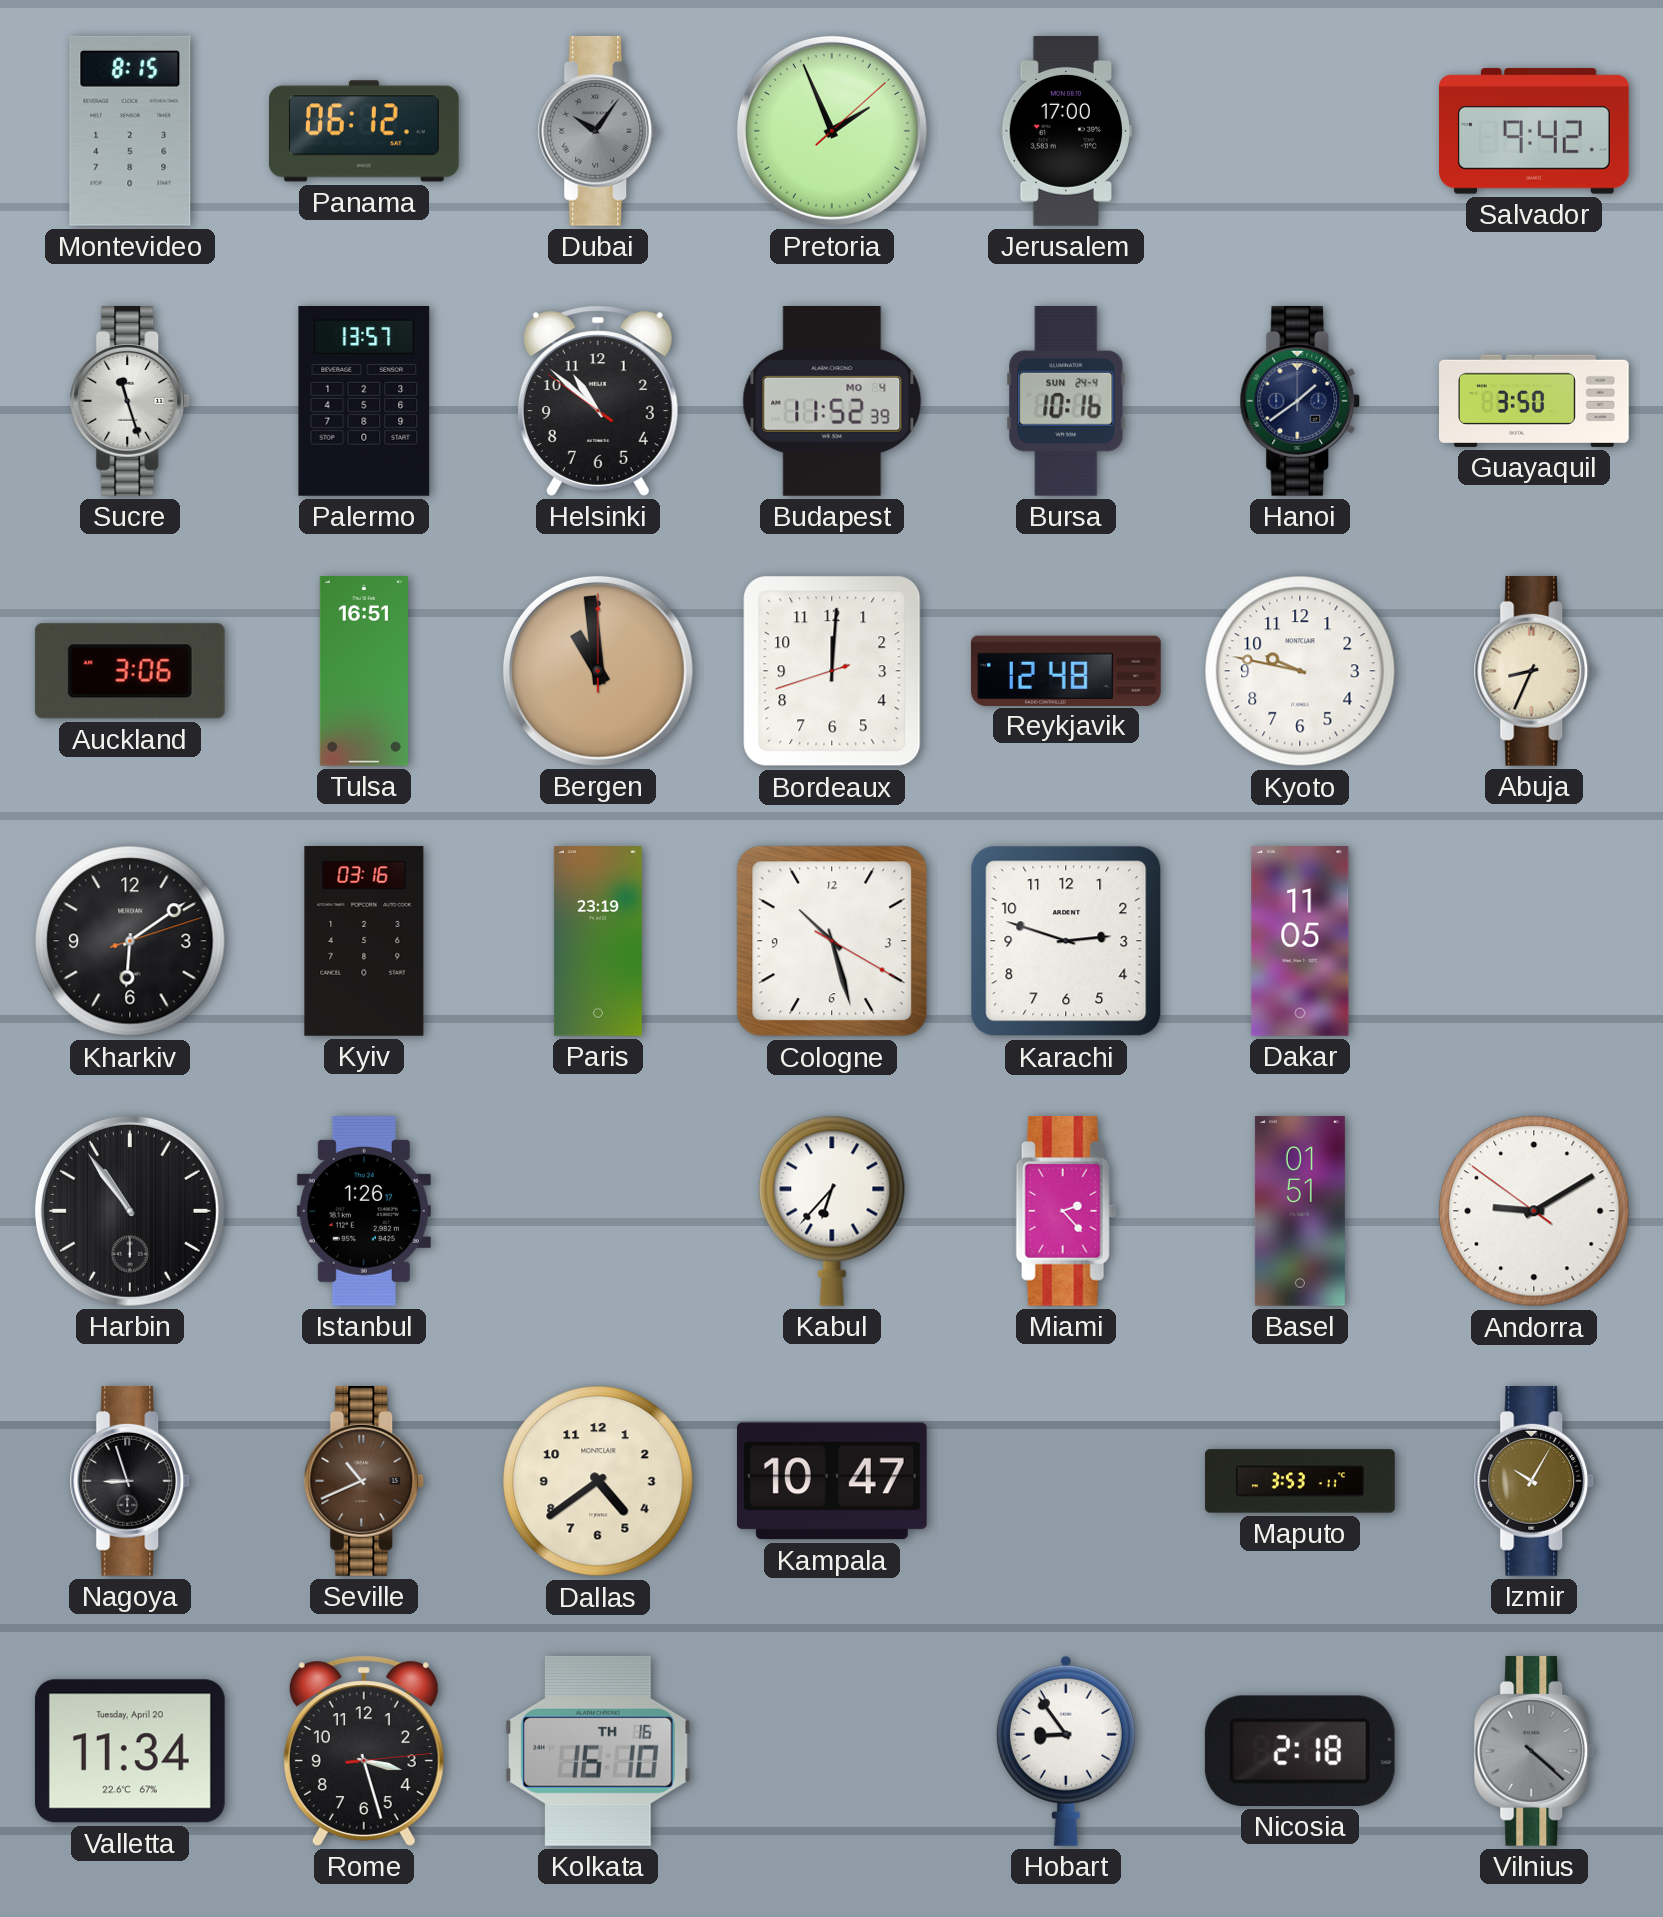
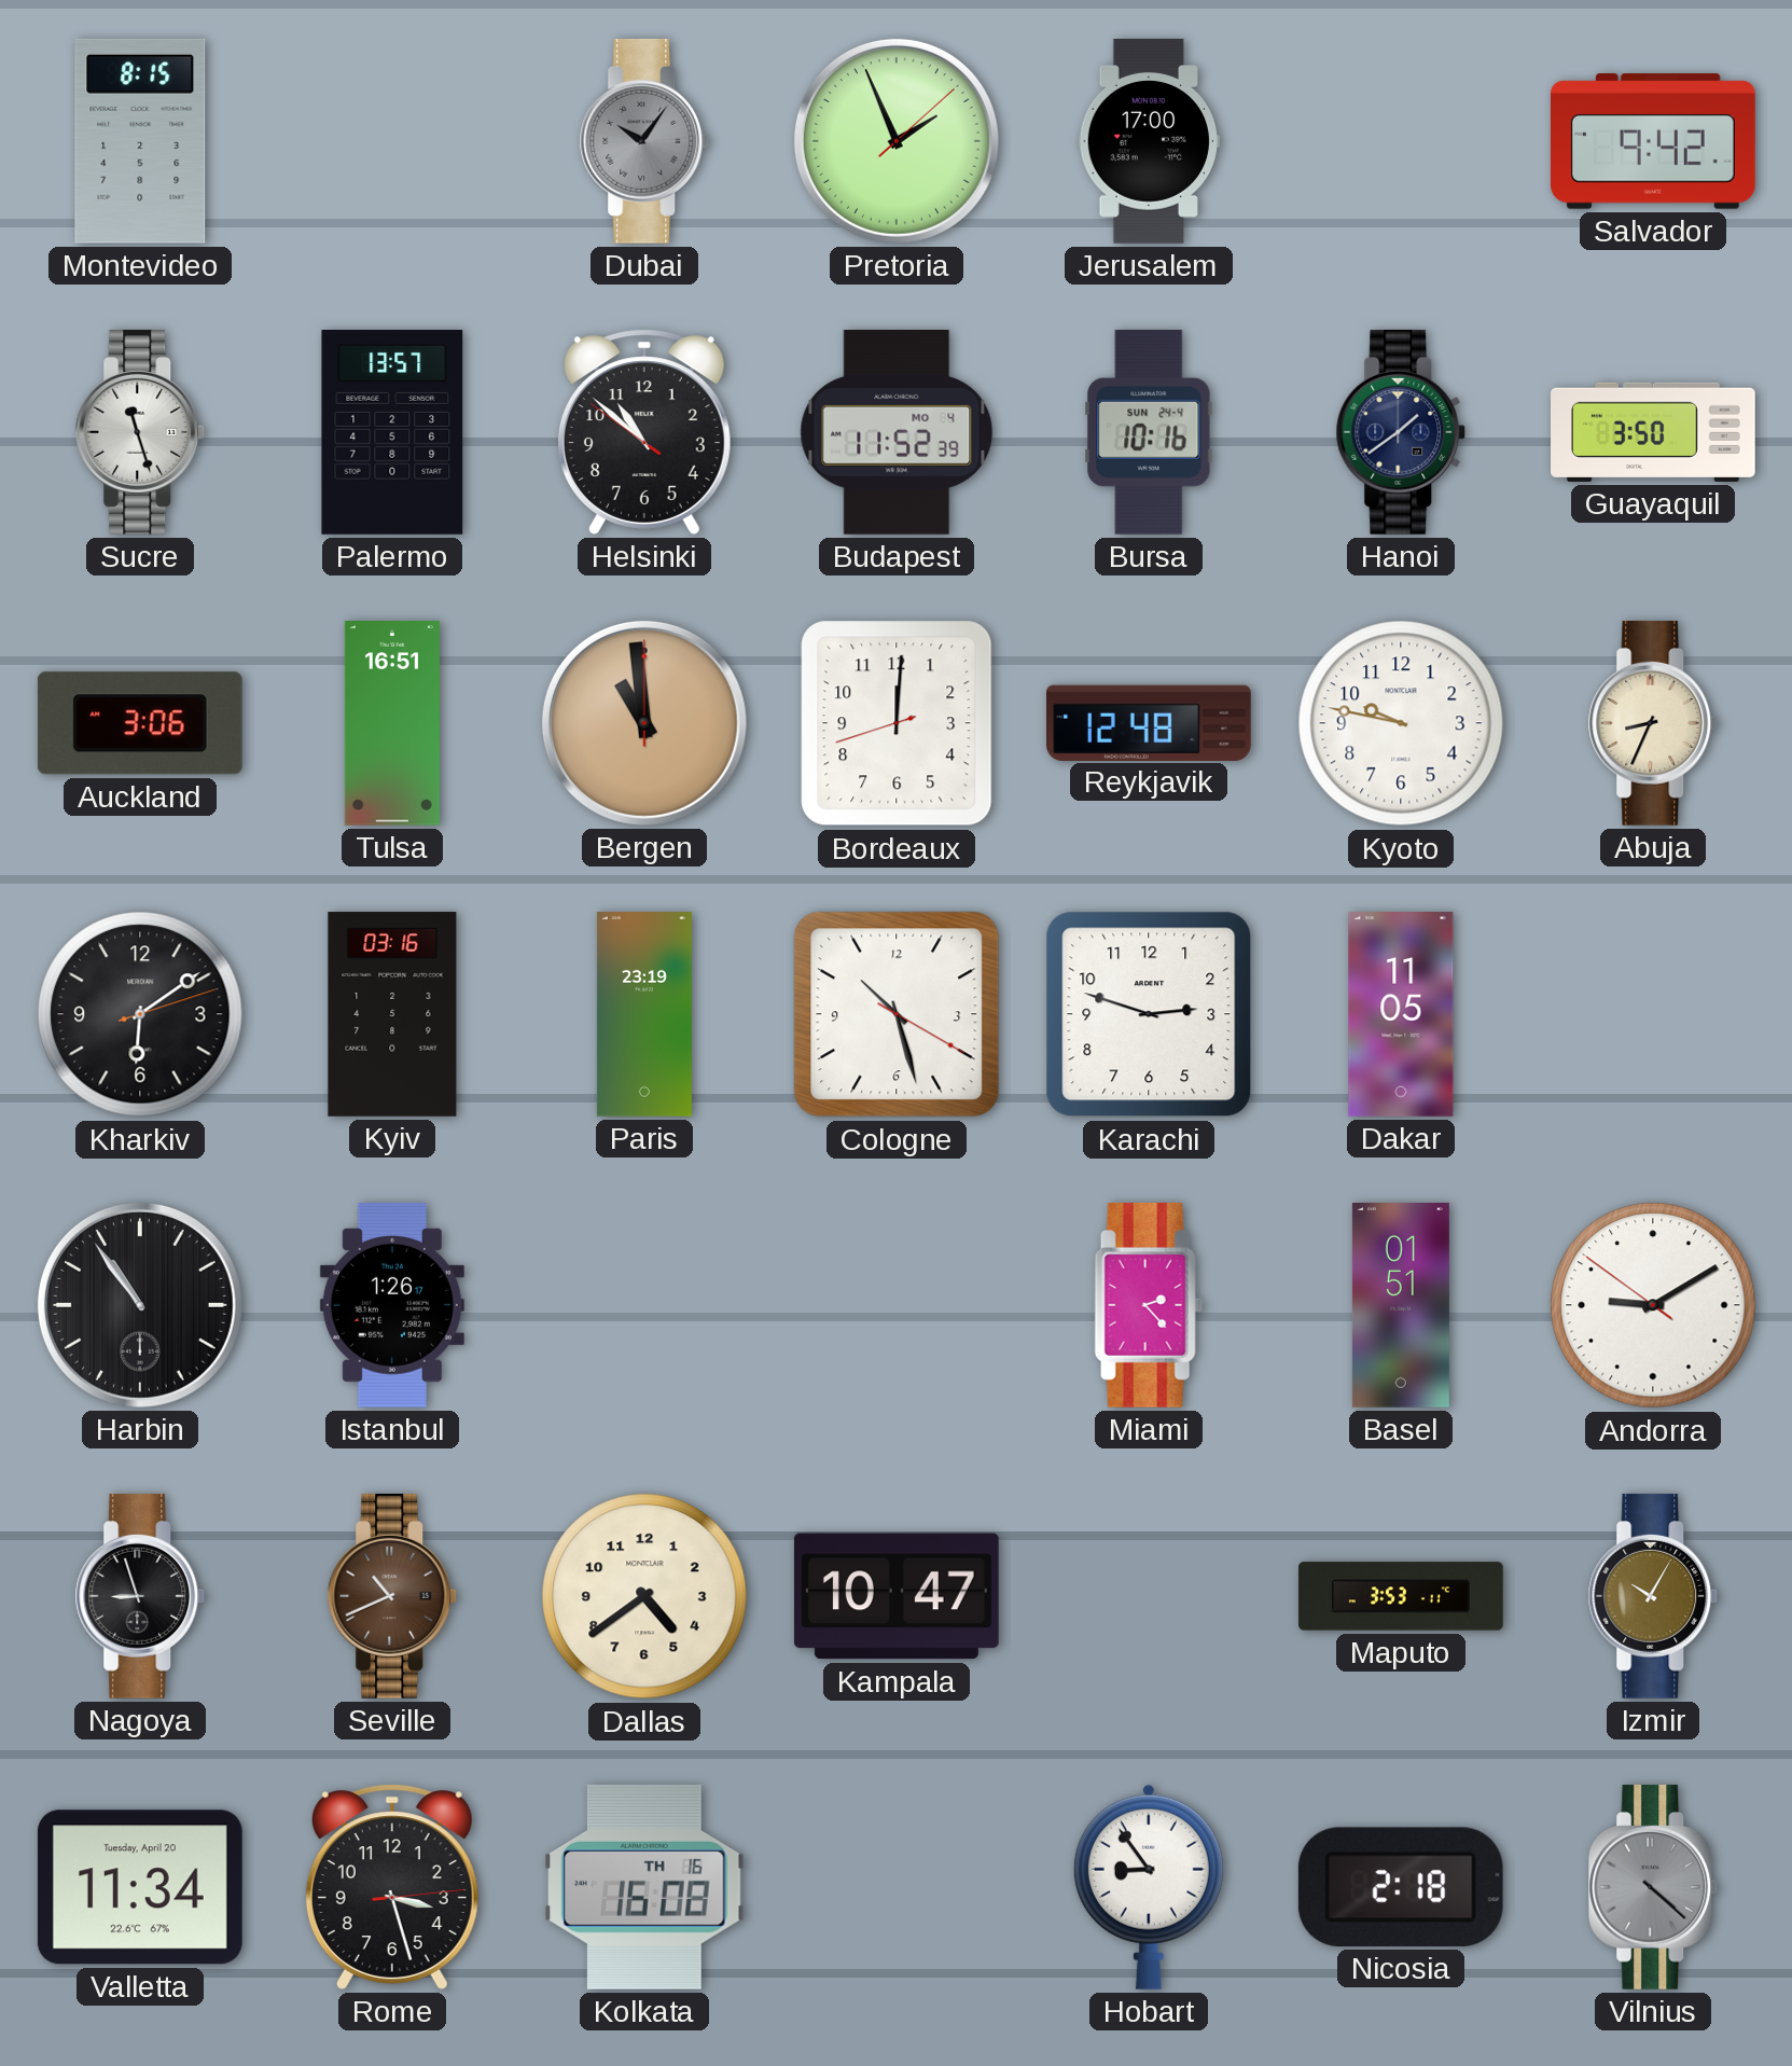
Panama: 06:12 -> none
Kabul: 6:37 -> none
Kolkata: 16:10 -> 16:08
